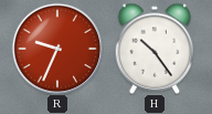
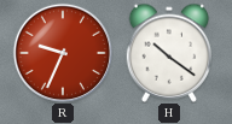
H: 10:24 -> 10:21
